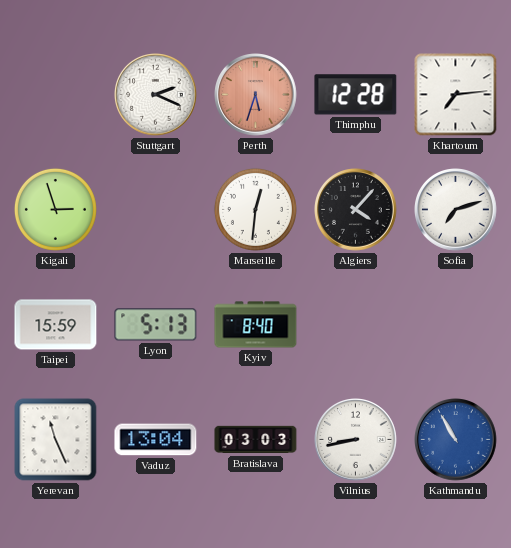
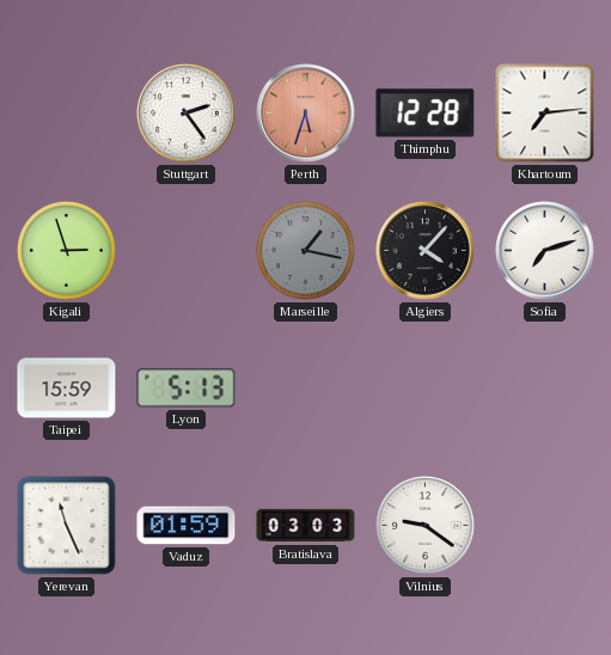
Stuttgart: 2:19 -> 2:24
Marseille: 12:31 -> 1:17
Marseille dial: white -> grey
Kyiv: 8:40 -> none
Vaduz: 13:04 -> 01:59
Vilnius: 8:43 -> 9:21
Kathmandu: 10:55 -> none
